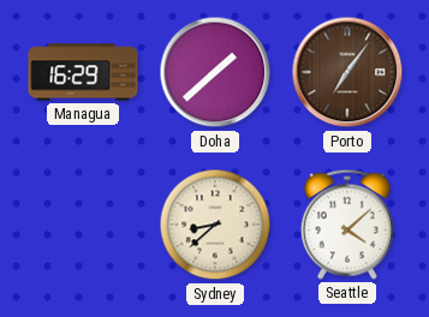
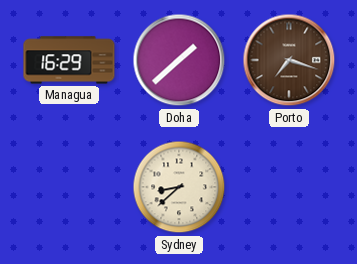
Porto: 7:06 -> 7:18
Seattle: 4:08 -> none
